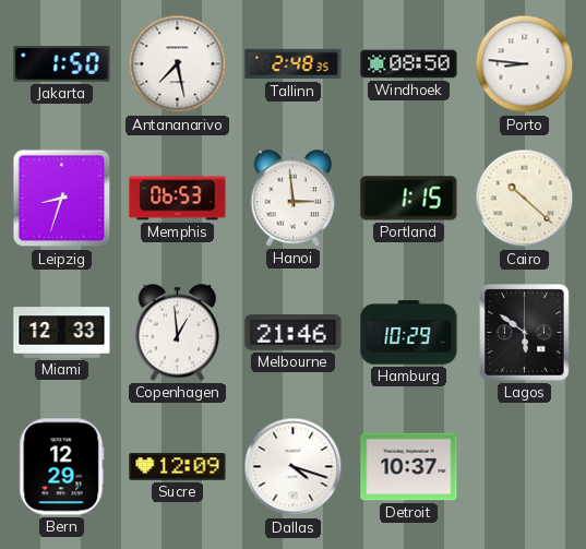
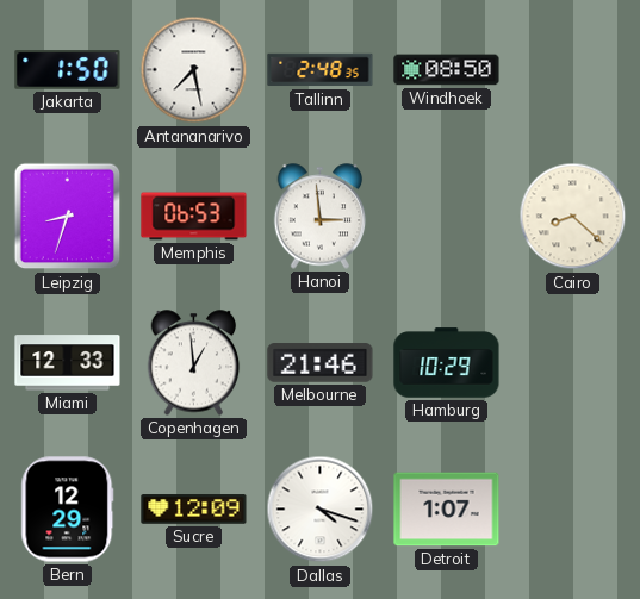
Porto: 8:46 -> none
Portland: 1:15 -> none
Cairo: 10:22 -> 8:22
Lagos: 5:51 -> none
Detroit: 10:37 -> 1:07
